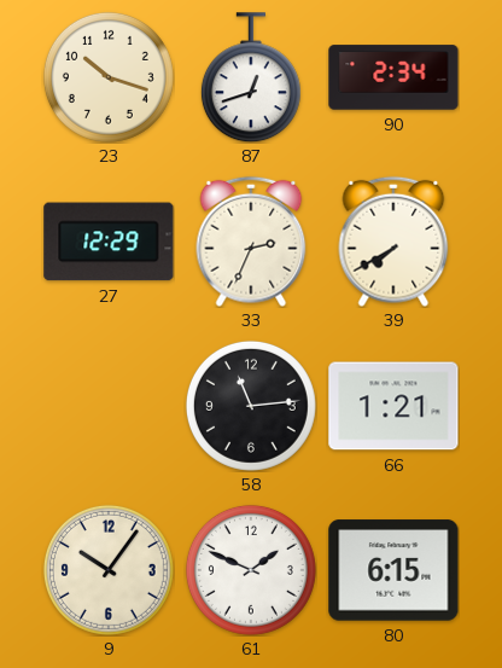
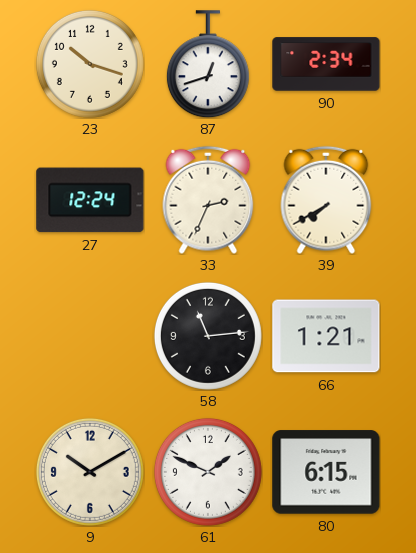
27: 12:29 -> 12:24
9: 10:06 -> 10:10
